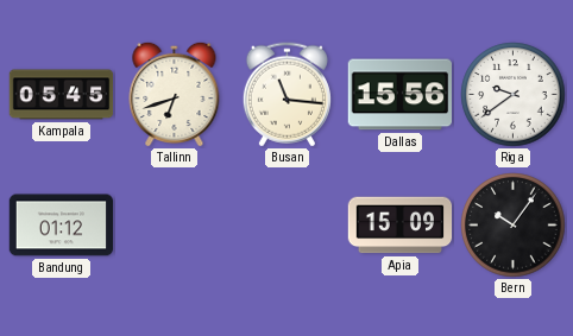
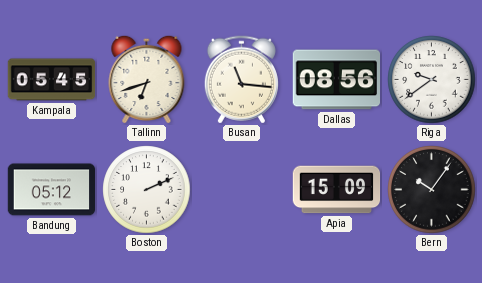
Dallas: 15:56 -> 08:56
Bandung: 01:12 -> 05:12
Boston: none -> 2:11
